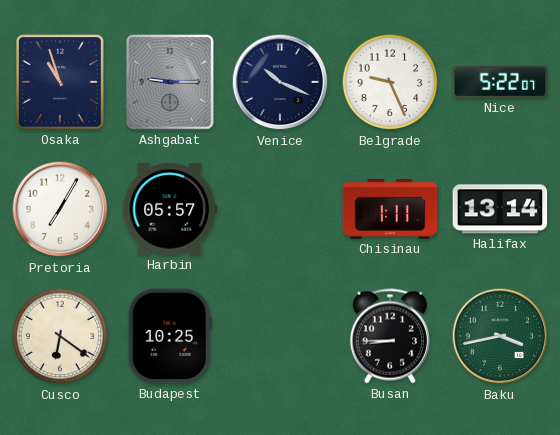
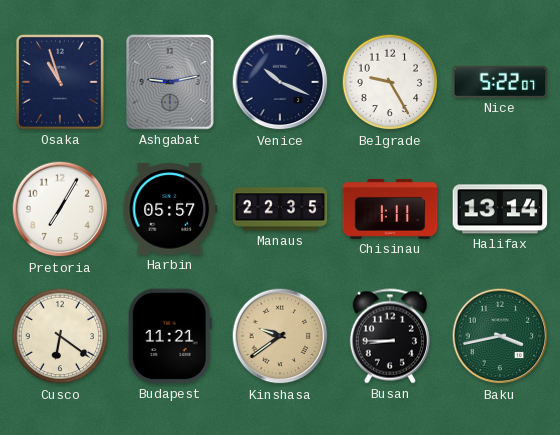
Ashgabat: 9:15 -> 9:13
Belgrade: 9:26 -> 9:25
Manaus: none -> 22:35
Budapest: 10:25 -> 11:21
Kinshasa: none -> 9:39
